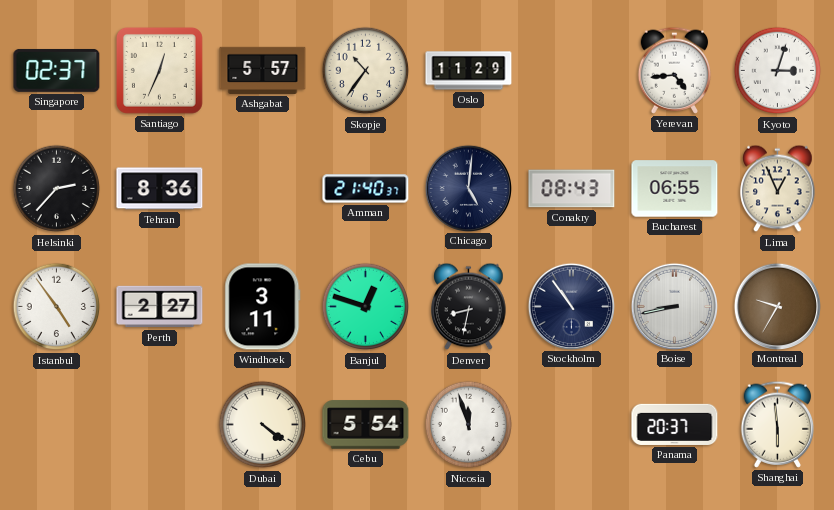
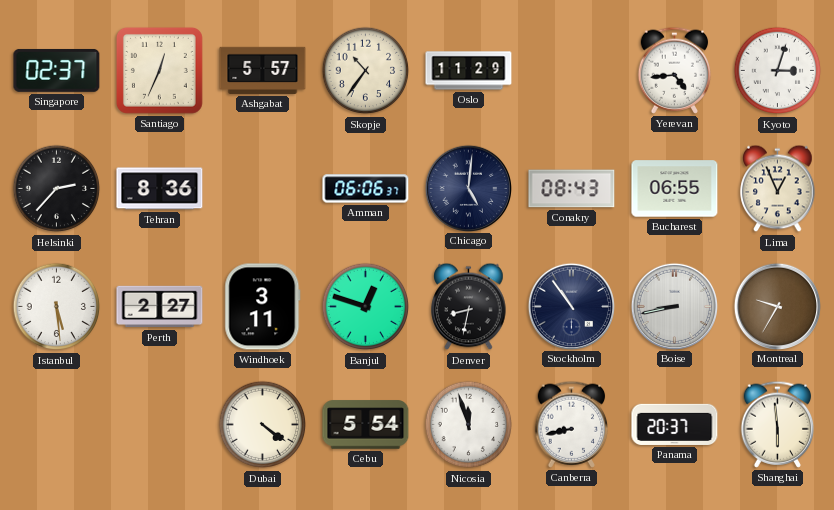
Amman: 21:40 -> 06:06
Istanbul: 4:54 -> 5:29
Canberra: none -> 8:43
